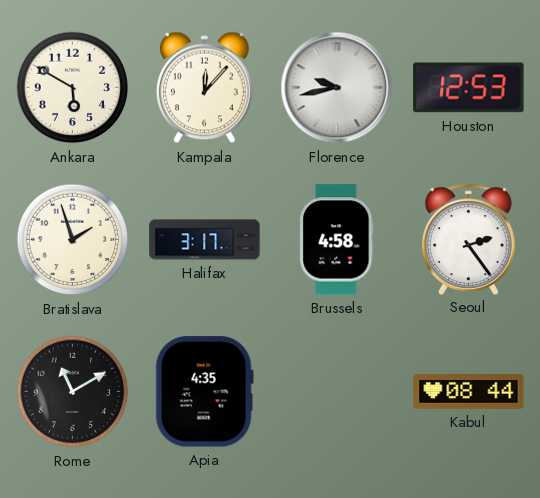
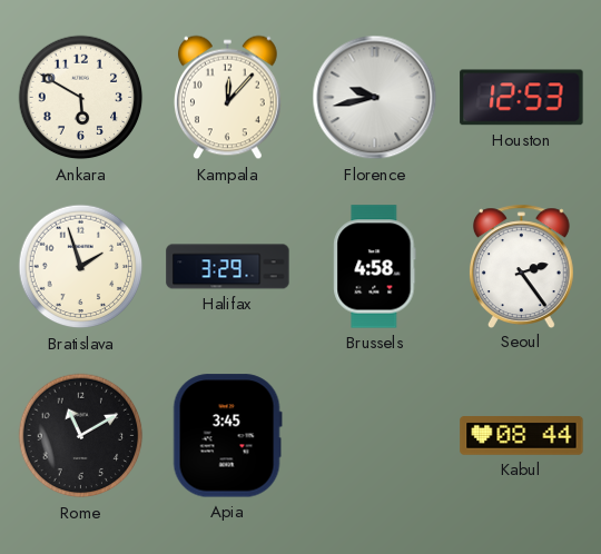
Halifax: 3:17 -> 3:29
Apia: 4:35 -> 3:45
